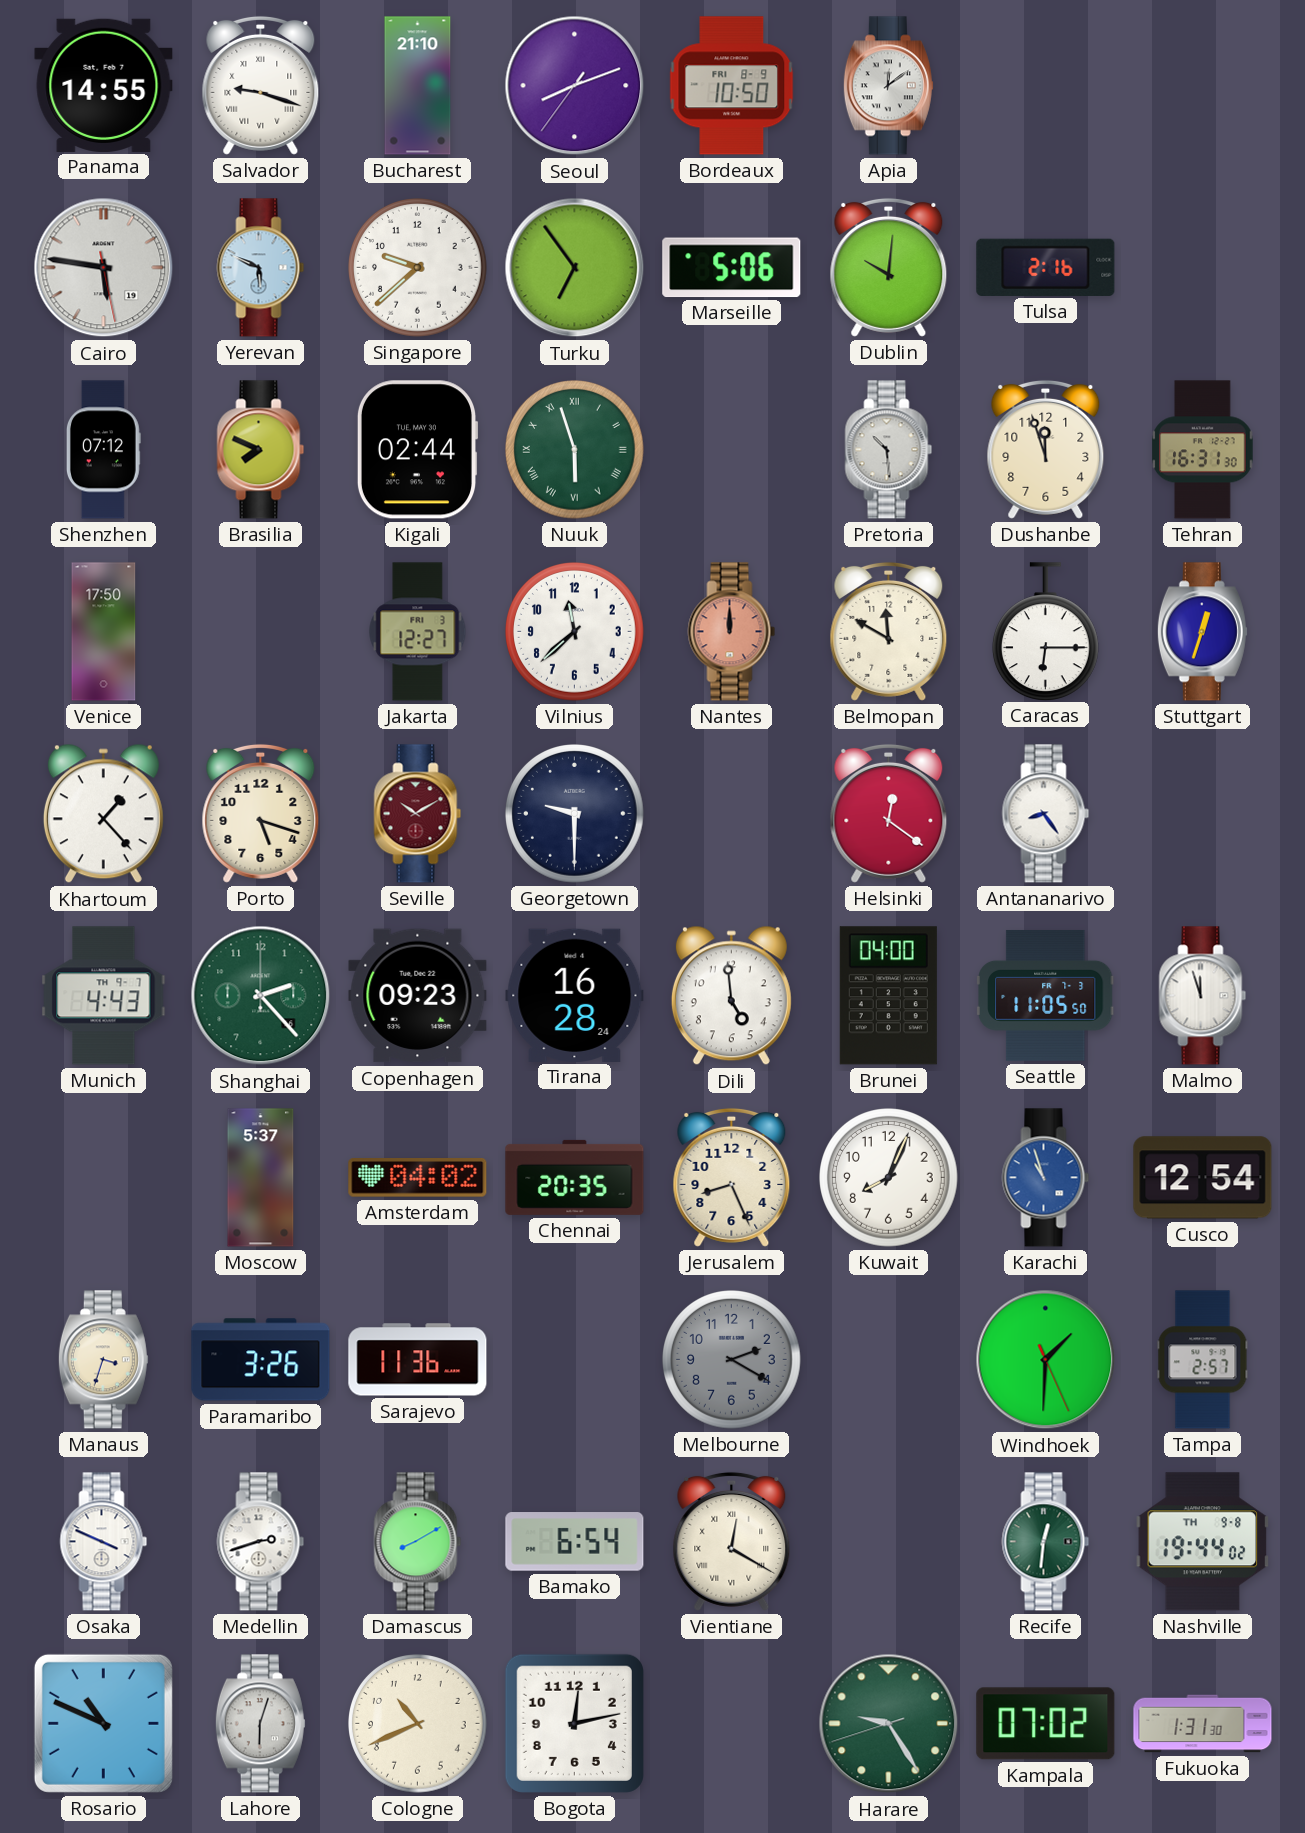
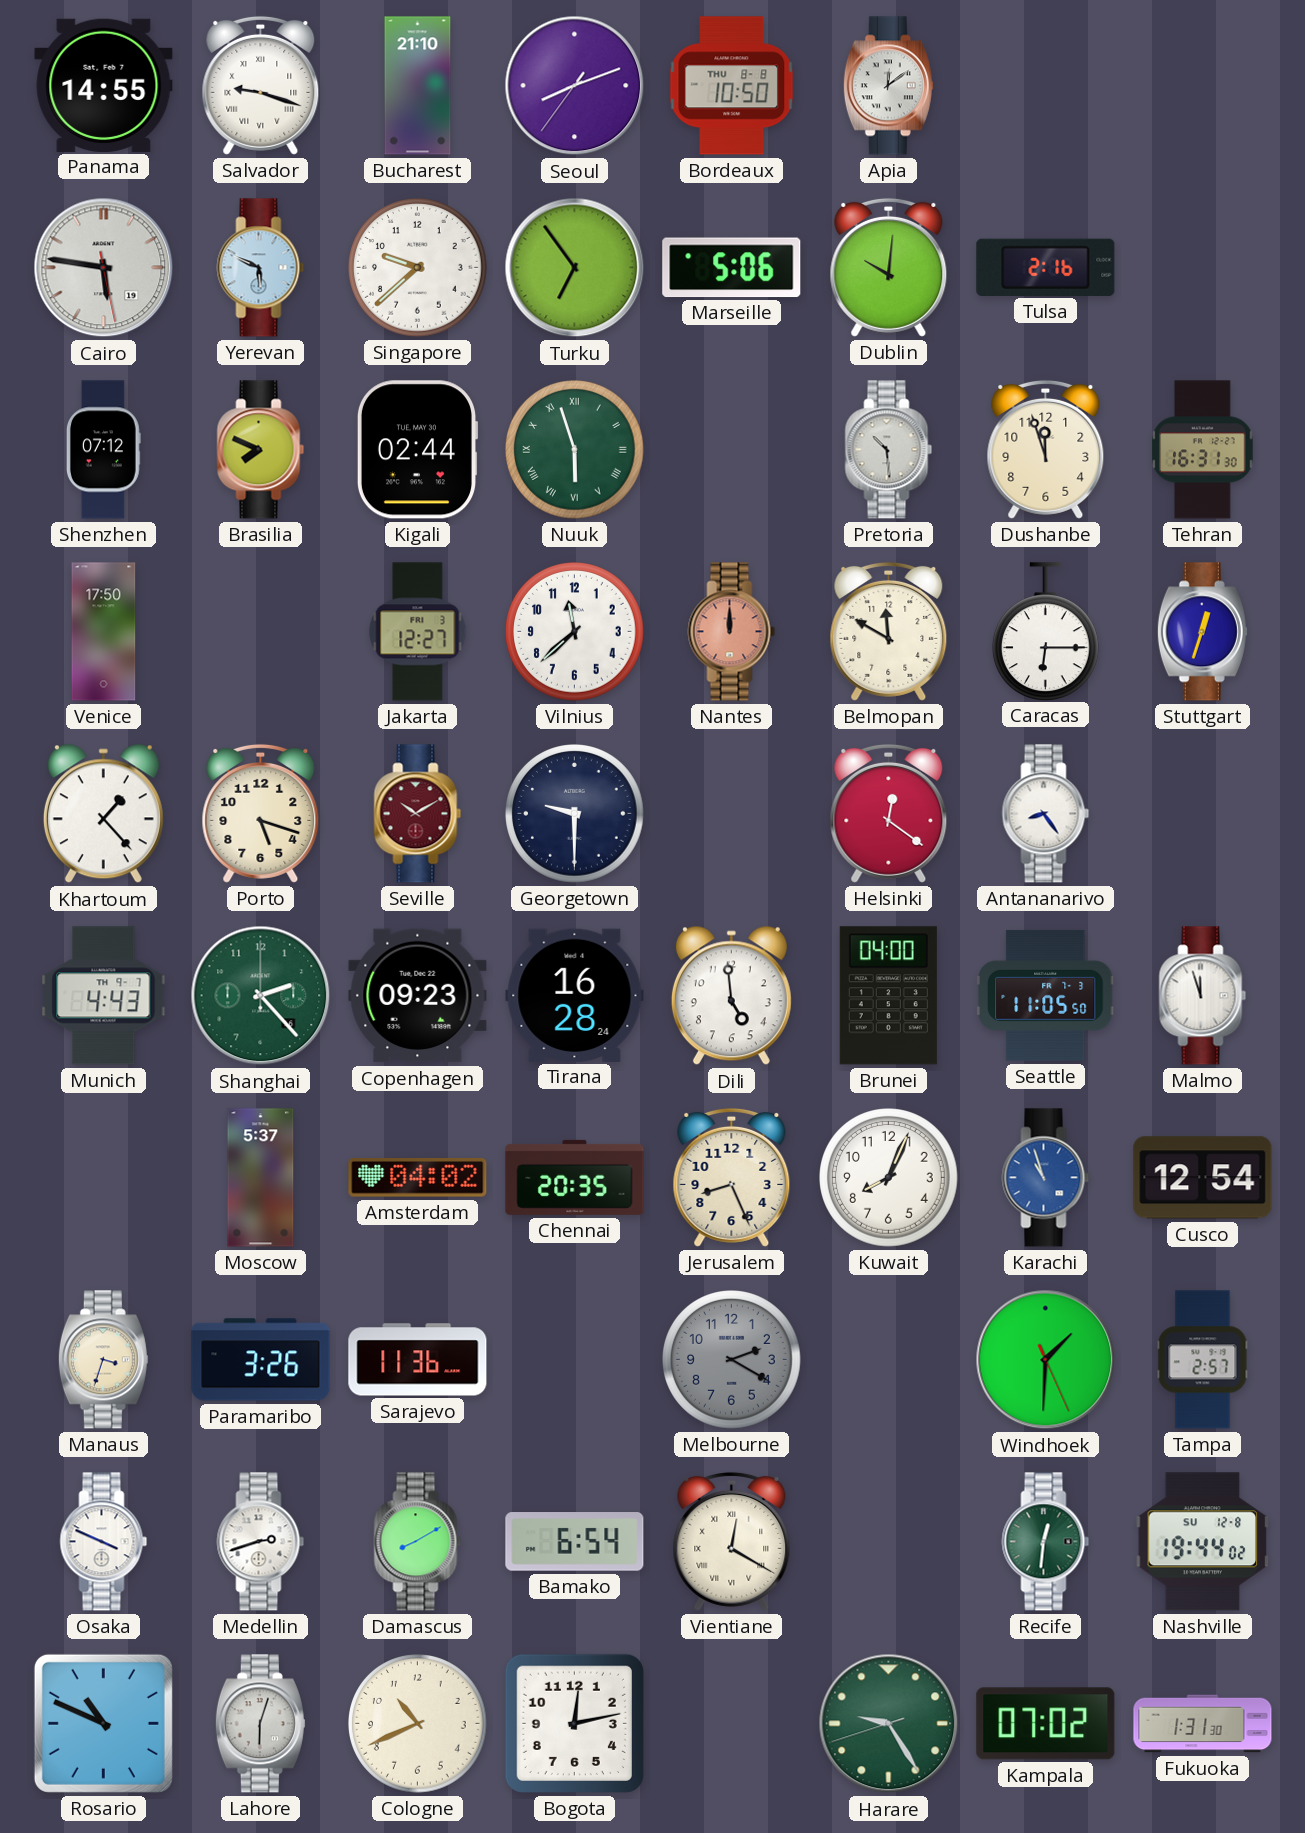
Bordeaux date: FRI 8-9 -> THU 8-8
Nashville date: TH 9-8 -> SU 12-8
